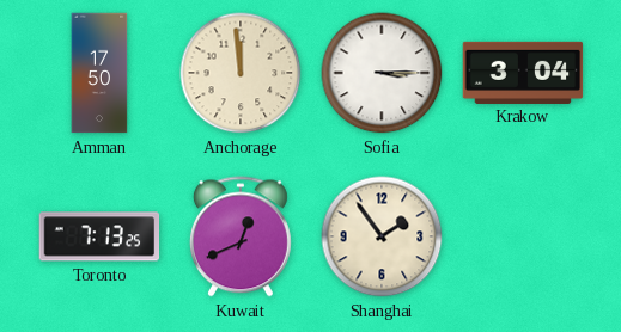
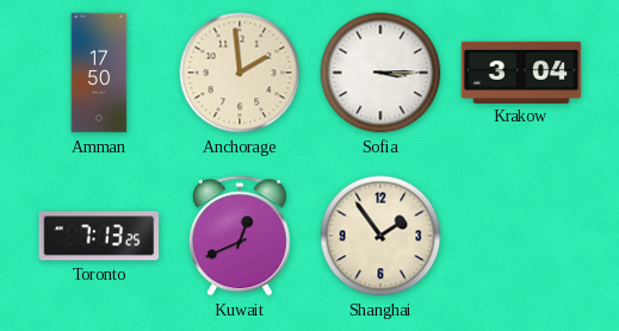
Anchorage: 11:59 -> 1:59
